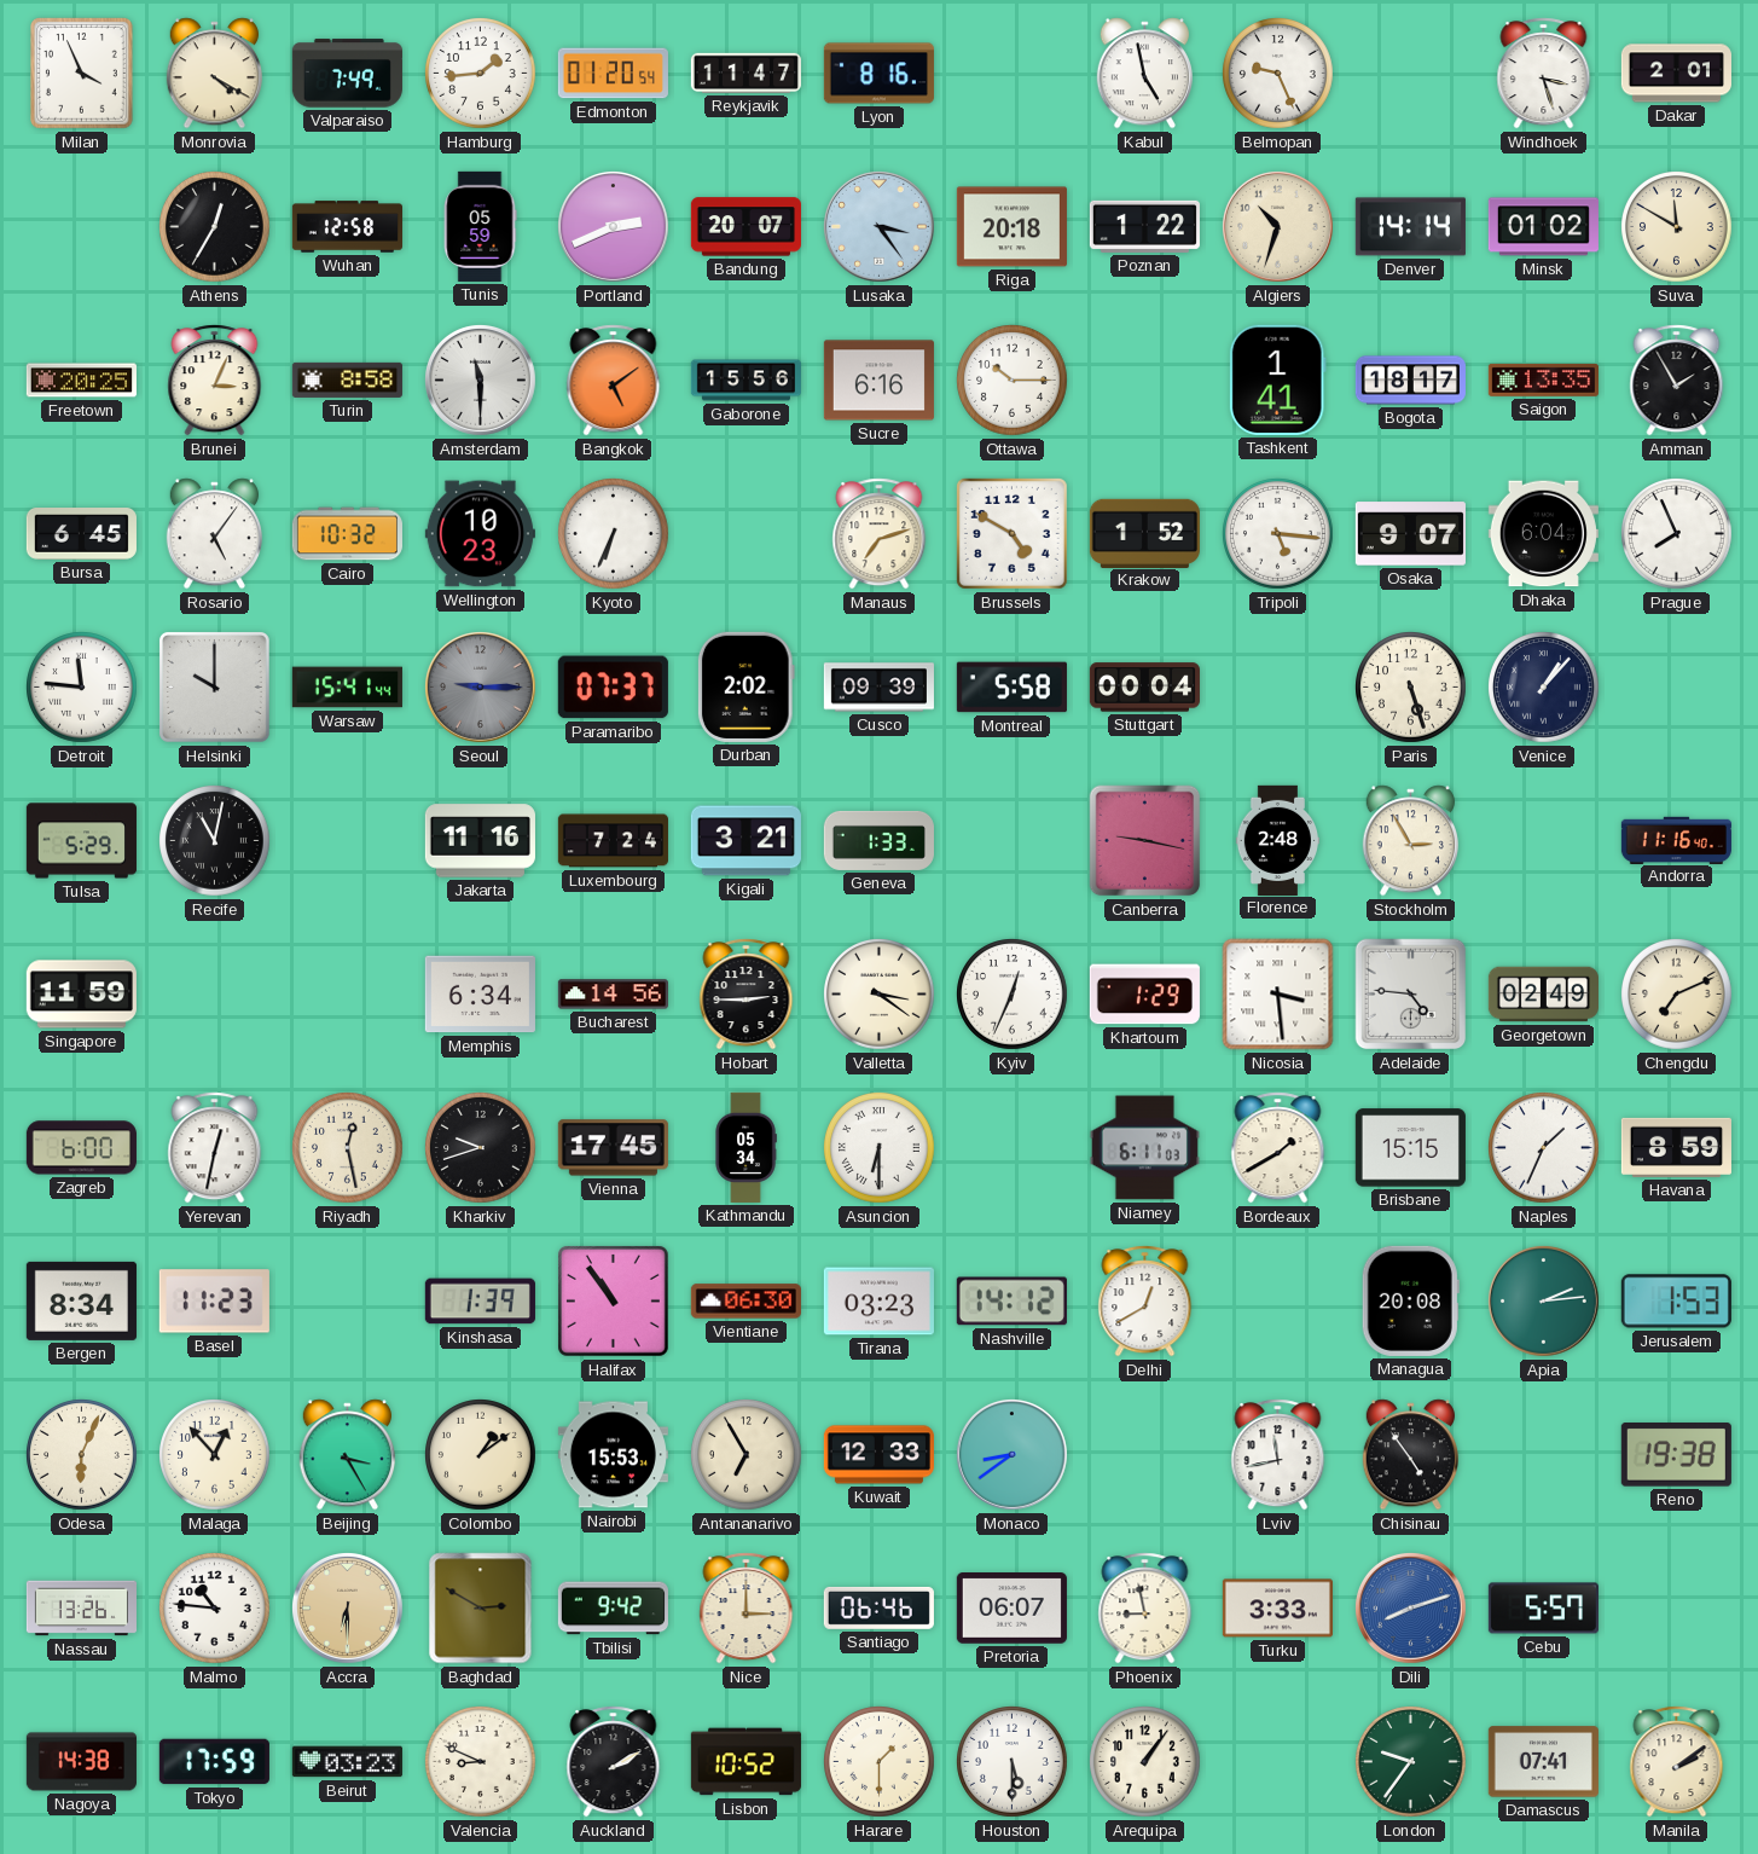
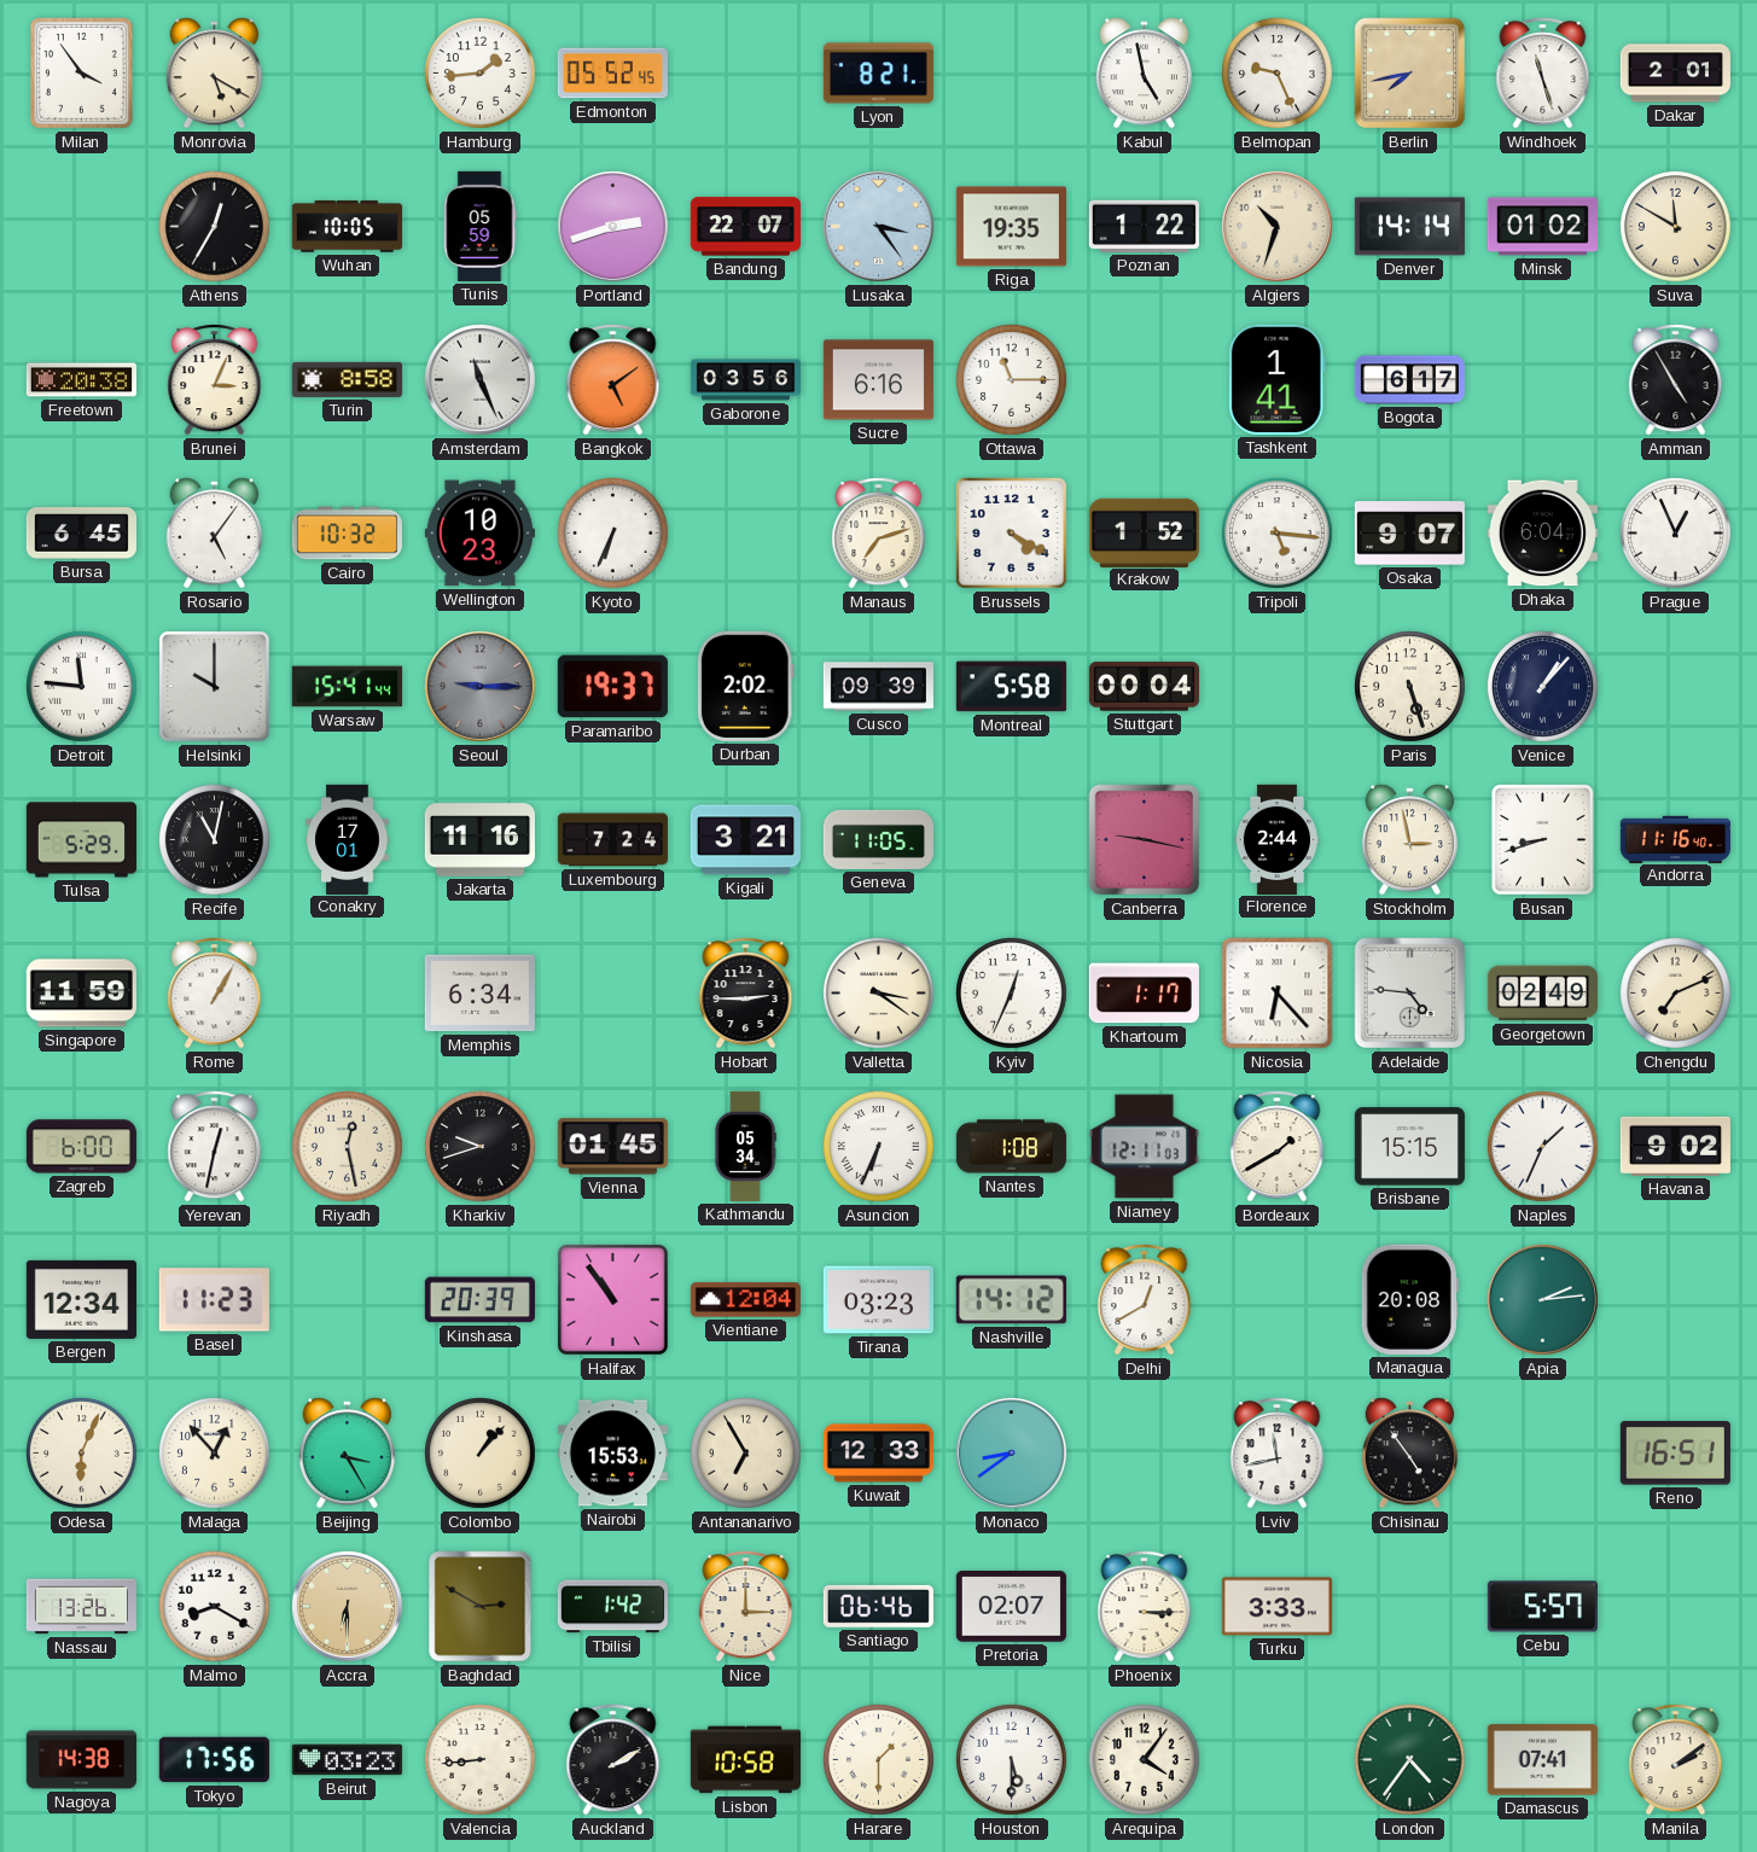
Milan: 3:56 -> 3:54
Monrovia: 4:20 -> 5:20
Valparaiso: 7:49 -> none
Edmonton: 01:20 -> 05:52
Reykjavik: 11:47 -> none
Lyon: 8:16 -> 8:21
Berlin: none -> 7:43
Windhoek: 3:27 -> 11:27
Wuhan: 12:58 -> 10:05
Portland: 2:41 -> 2:42
Bandung: 20:07 -> 22:07
Riga: 20:18 -> 19:35
Freetown: 20:25 -> 20:38
Amsterdam: 11:30 -> 11:26
Gaborone: 15:56 -> 03:56
Ottawa: 10:15 -> 11:15
Bogota: 18:17 -> 6:17
Saigon: 13:35 -> none
Amman: 1:55 -> 4:55
Brussels: 4:50 -> 4:20
Prague: 7:56 -> 12:56
Paramaribo: 07:37 -> 19:37
Conakry: none -> 17:01
Geneva: 1:33 -> 11:05
Florence: 2:48 -> 2:44
Stockholm: 2:55 -> 2:58
Busan: none -> 8:42
Rome: none -> 1:05
Bucharest: 14:56 -> none
Khartoum: 1:29 -> 1:17
Nicosia: 3:29 -> 6:23
Vienna: 17:45 -> 01:45
Asuncion: 6:30 -> 6:34
Nantes: none -> 1:08
Niamey: 6:11 -> 12:11
Havana: 8:59 -> 9:02
Bergen: 8:34 -> 12:34
Kinshasa: 1:39 -> 20:39
Vientiane: 06:30 -> 12:04
Jerusalem: 1:53 -> none
Colombo: 1:09 -> 1:07
Reno: 19:38 -> 16:51
Malmo: 10:46 -> 8:20
Tbilisi: 9:42 -> 1:42
Pretoria: 06:07 -> 02:07
Phoenix: 8:58 -> 3:15
Dili: 8:12 -> none
Tokyo: 17:59 -> 17:56
Valencia: 8:49 -> 8:44
Lisbon: 10:52 -> 10:58
Arequipa: 1:06 -> 4:06
London: 9:36 -> 4:36
